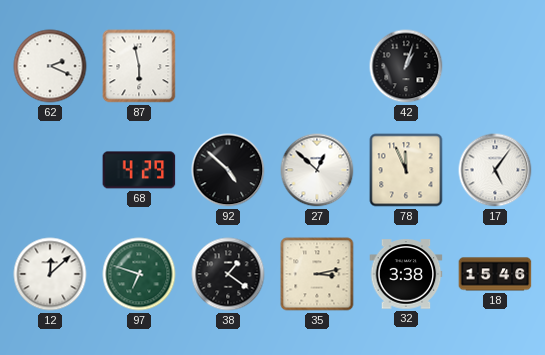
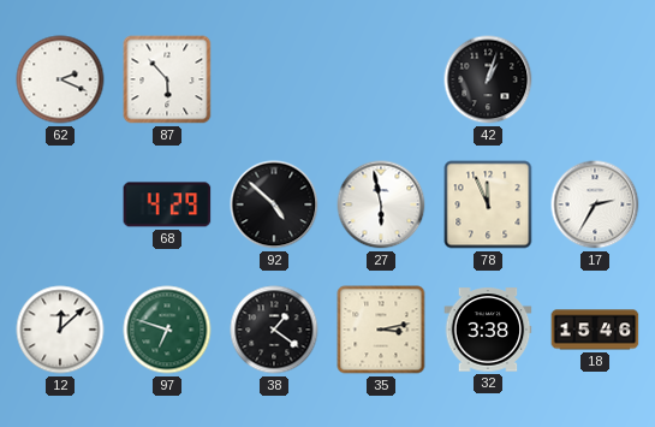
87: 5:58 -> 5:53
27: 12:52 -> 5:58
17: 5:06 -> 2:35
